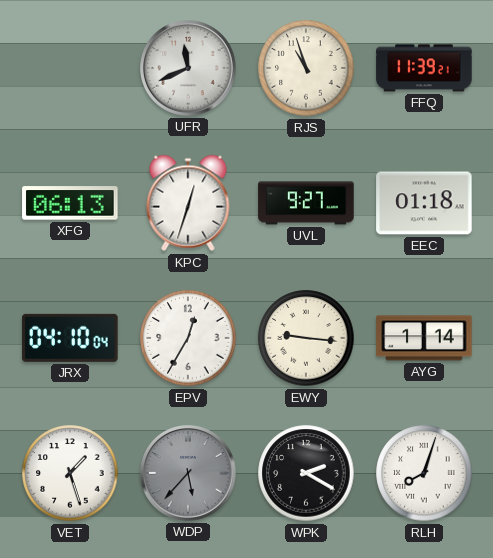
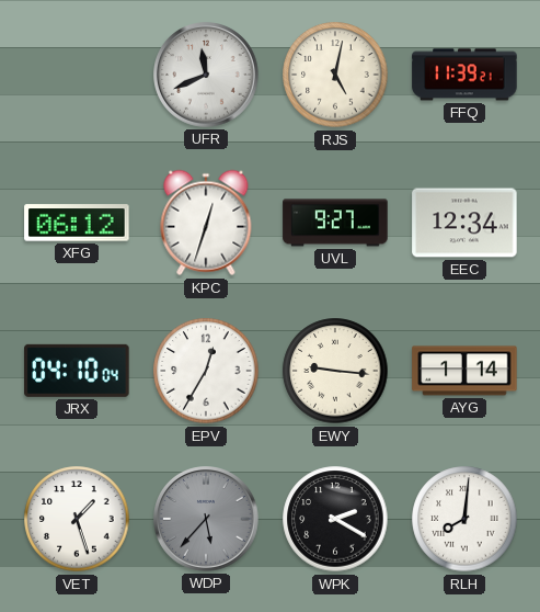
RJS: 10:57 -> 5:02
XFG: 06:13 -> 06:12
EEC: 01:18 -> 12:34
RLH: 8:03 -> 8:01
